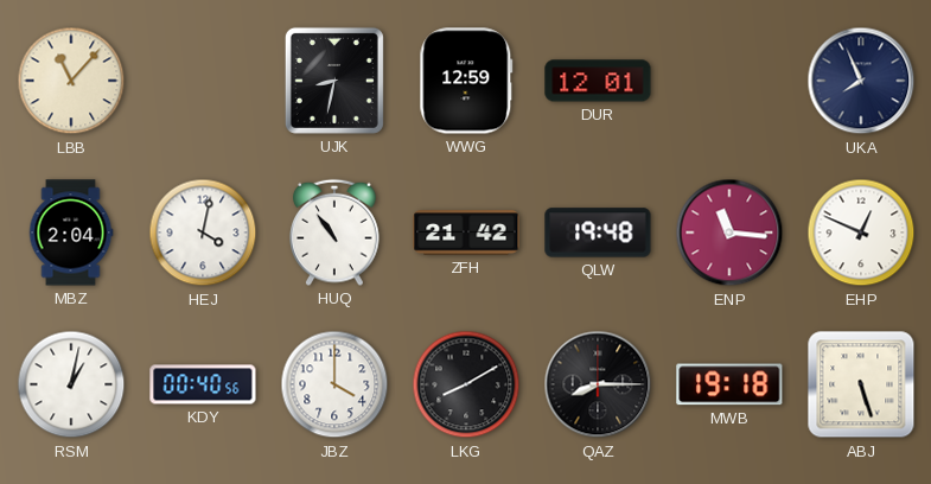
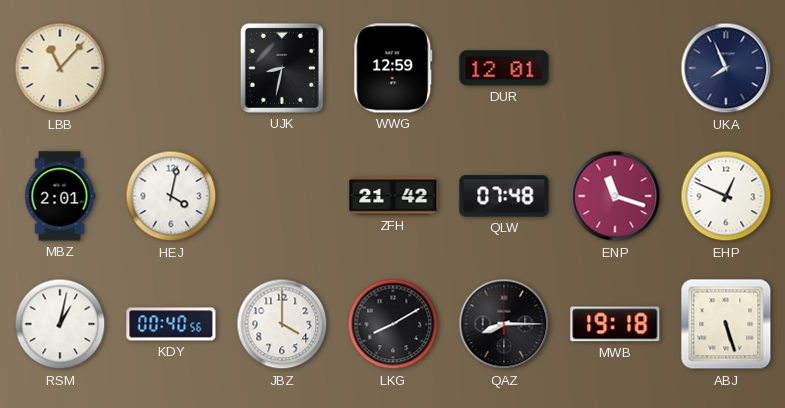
MBZ: 2:04 -> 2:01
HUQ: 10:54 -> none
QLW: 19:48 -> 07:48
ENP: 11:16 -> 11:18
